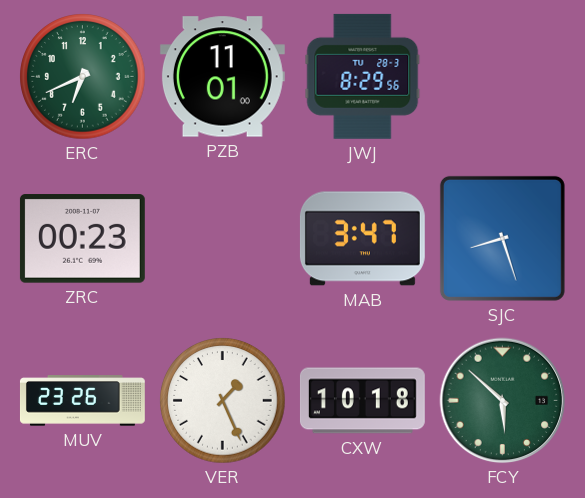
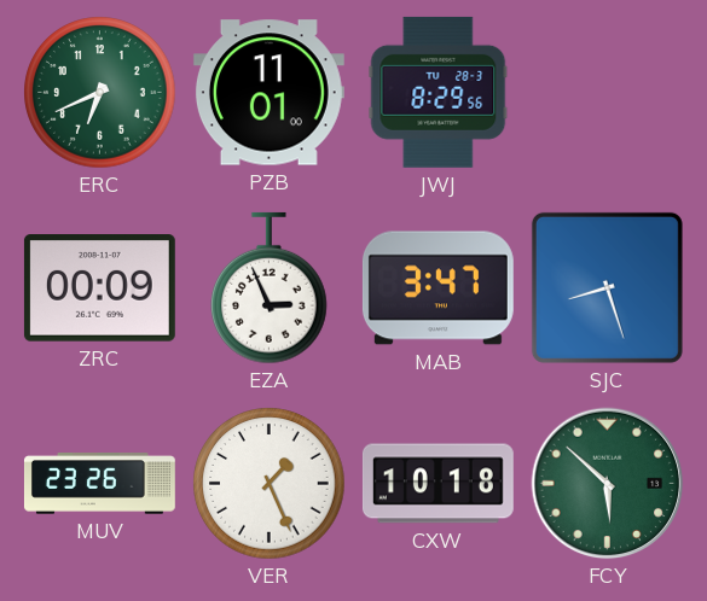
ZRC: 00:23 -> 00:09
EZA: none -> 2:56
